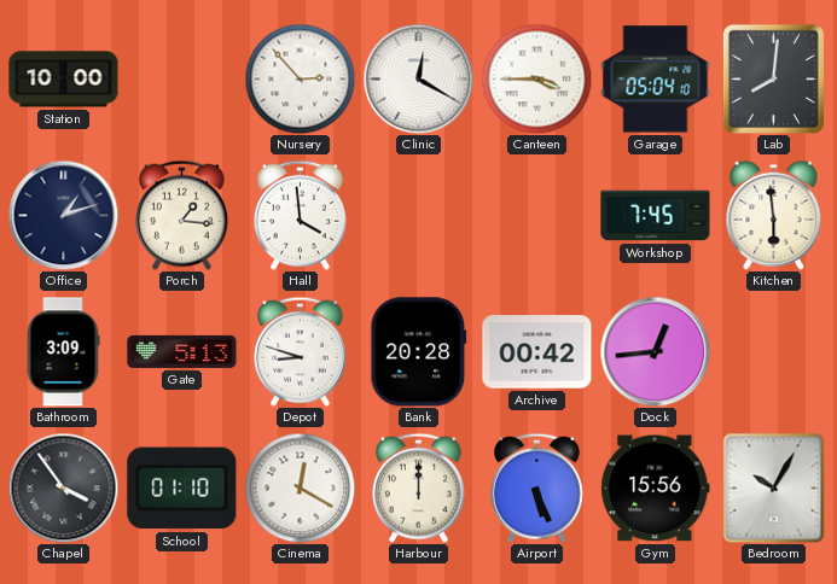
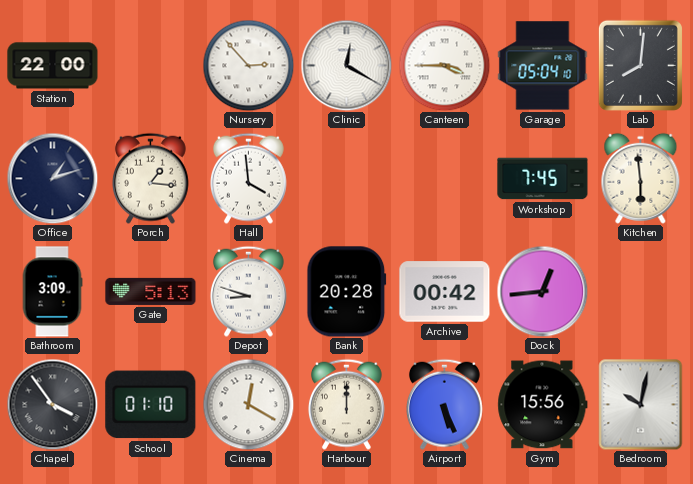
Station: 10:00 -> 22:00
Bedroom: 10:05 -> 10:02
